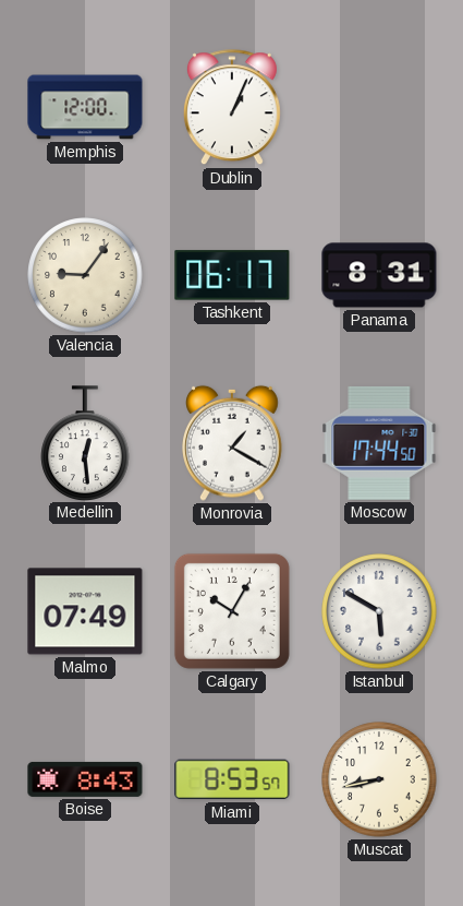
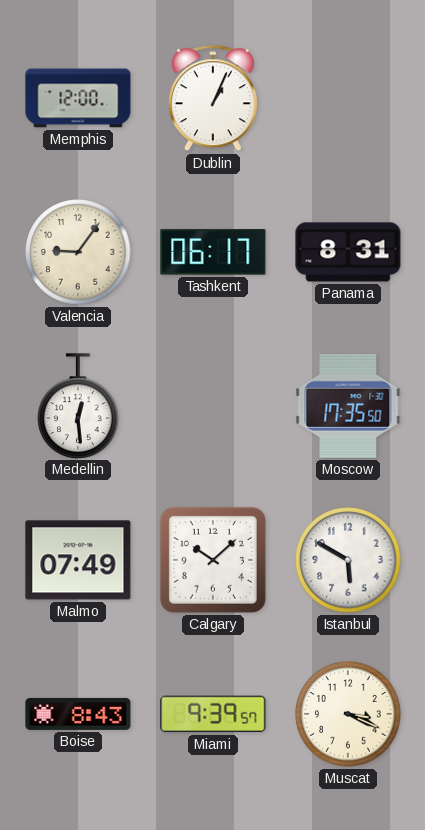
Monrovia: 1:20 -> none
Moscow: 17:44 -> 17:35
Calgary: 10:05 -> 10:08
Miami: 8:53 -> 9:39
Muscat: 8:43 -> 3:19
